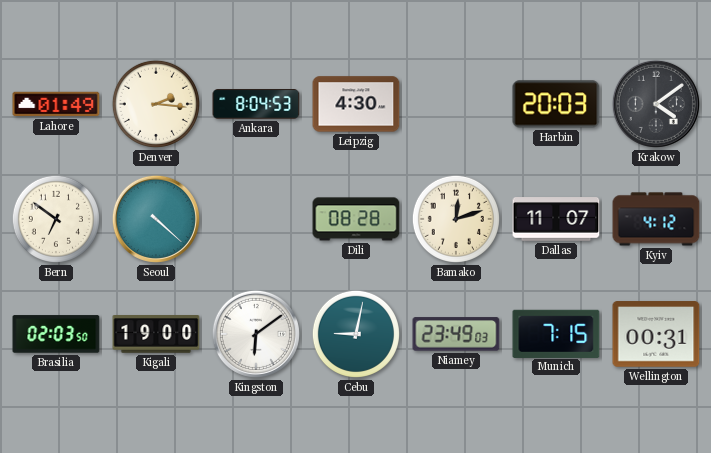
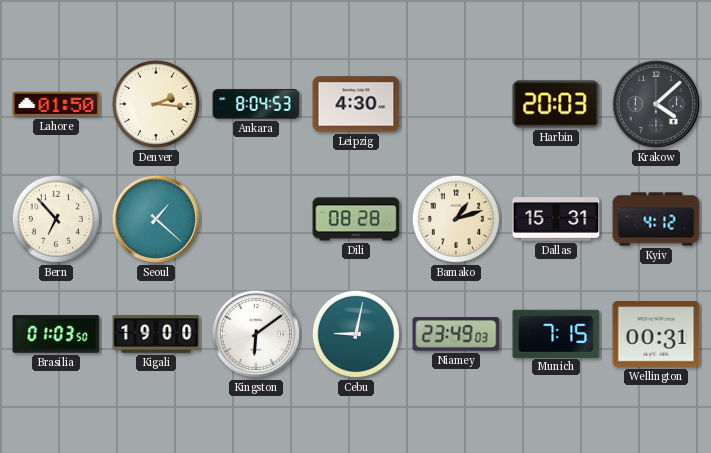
Lahore: 01:49 -> 01:50
Krakow: 4:09 -> 4:08
Bern: 6:51 -> 6:53
Seoul: 4:22 -> 1:22
Bamako: 12:12 -> 1:12
Dallas: 11:07 -> 15:31
Brasilia: 02:03 -> 01:03
